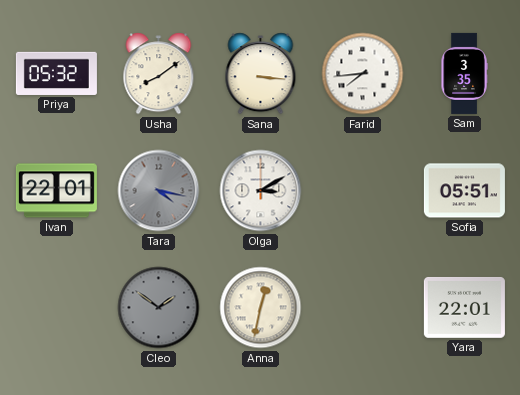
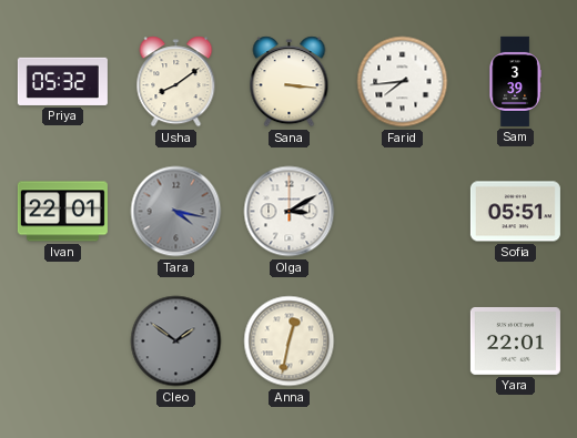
Sam: 3:35 -> 3:39
